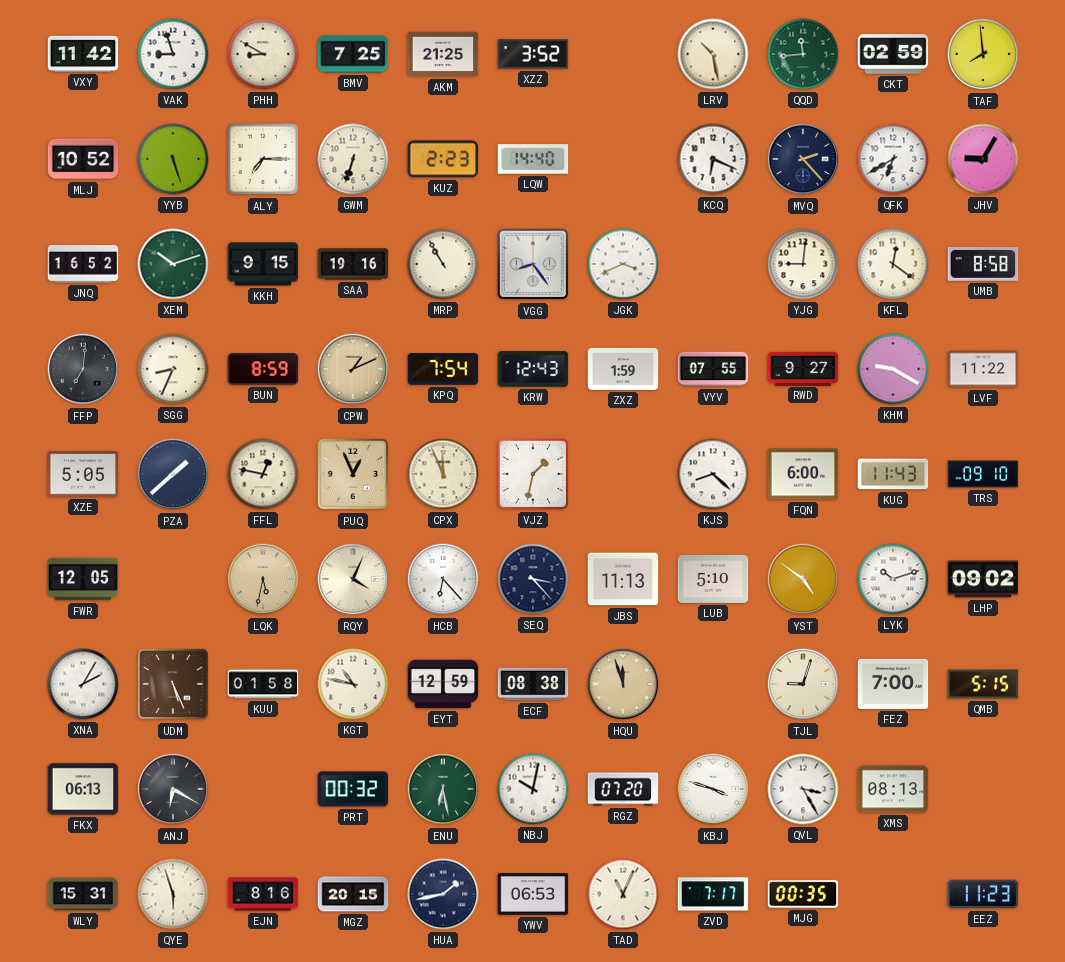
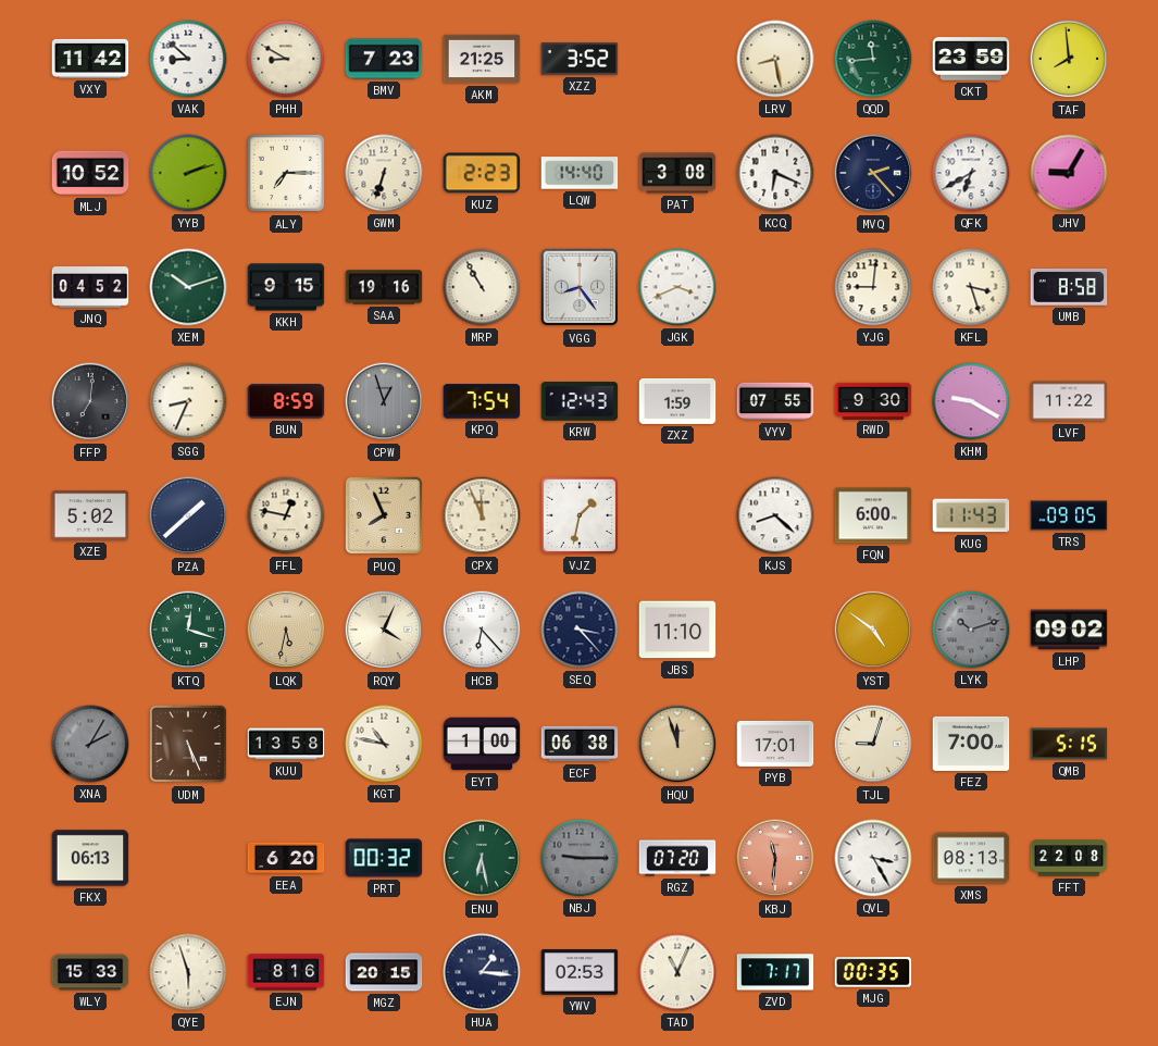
VAK: 8:57 -> 8:52
BMV: 7:25 -> 7:23
LRV: 10:28 -> 8:28
CKT: 02:59 -> 23:59
YYB: 5:27 -> 2:12
PAT: none -> 3:08
JNQ: 16:52 -> 04:52
KFL: 12:21 -> 3:27
CPW: 1:11 -> 12:57
CPW dial: champagne -> grey
RWD: 9:27 -> 9:30
XZE: 5:05 -> 5:02
PUQ: 12:56 -> 7:56
TRS: 09:10 -> 09:05
FWR: 12:05 -> none
KTQ: none -> 12:18
JBS: 11:13 -> 11:10
LUB: 5:10 -> none
LYK dial: white -> grey
XNA dial: white -> grey
KUU: 01:58 -> 13:58
EYT: 12:59 -> 1:00
ECF: 08:38 -> 06:38
PYB: none -> 17:01
ANJ: 6:20 -> none
EEA: none -> 6:20
NBJ: 10:02 -> 9:15
NBJ dial: white -> grey
KBJ: 3:48 -> 11:31
KBJ dial: white -> salmon
FFT: none -> 22:08
WLY: 15:31 -> 15:33
HUA: 1:43 -> 1:16
YWV: 06:53 -> 02:53
EEZ: 11:23 -> none
